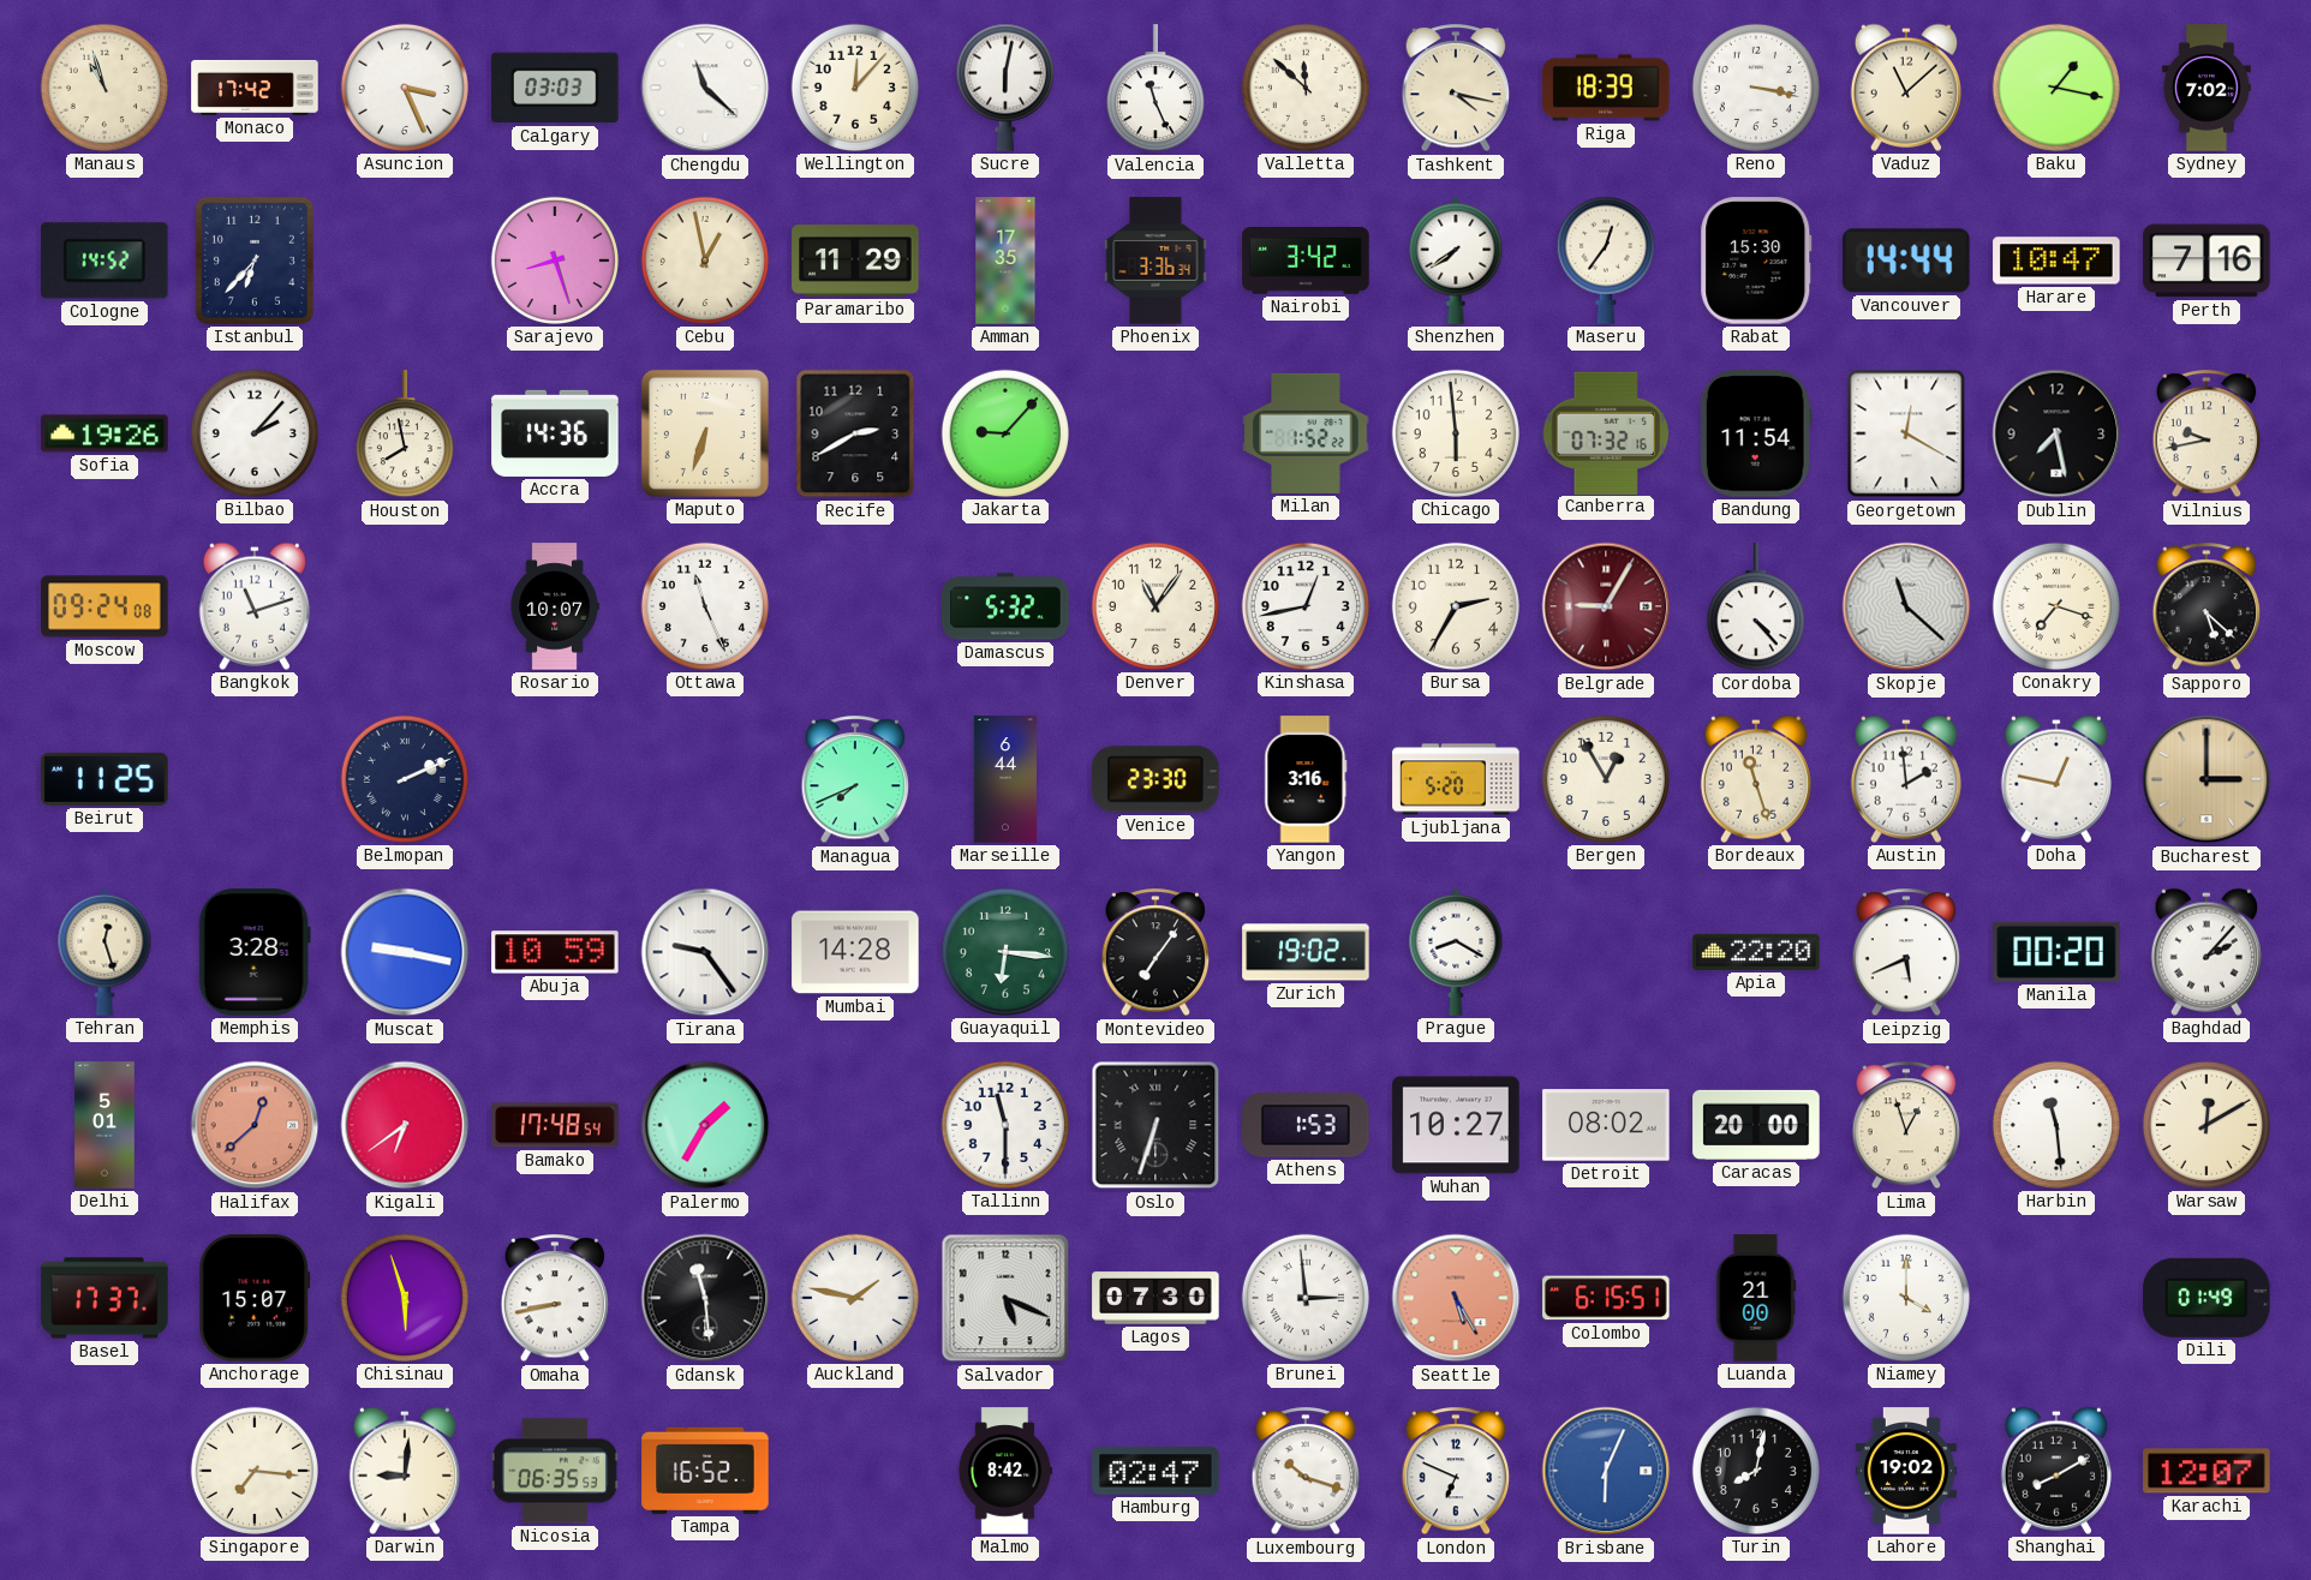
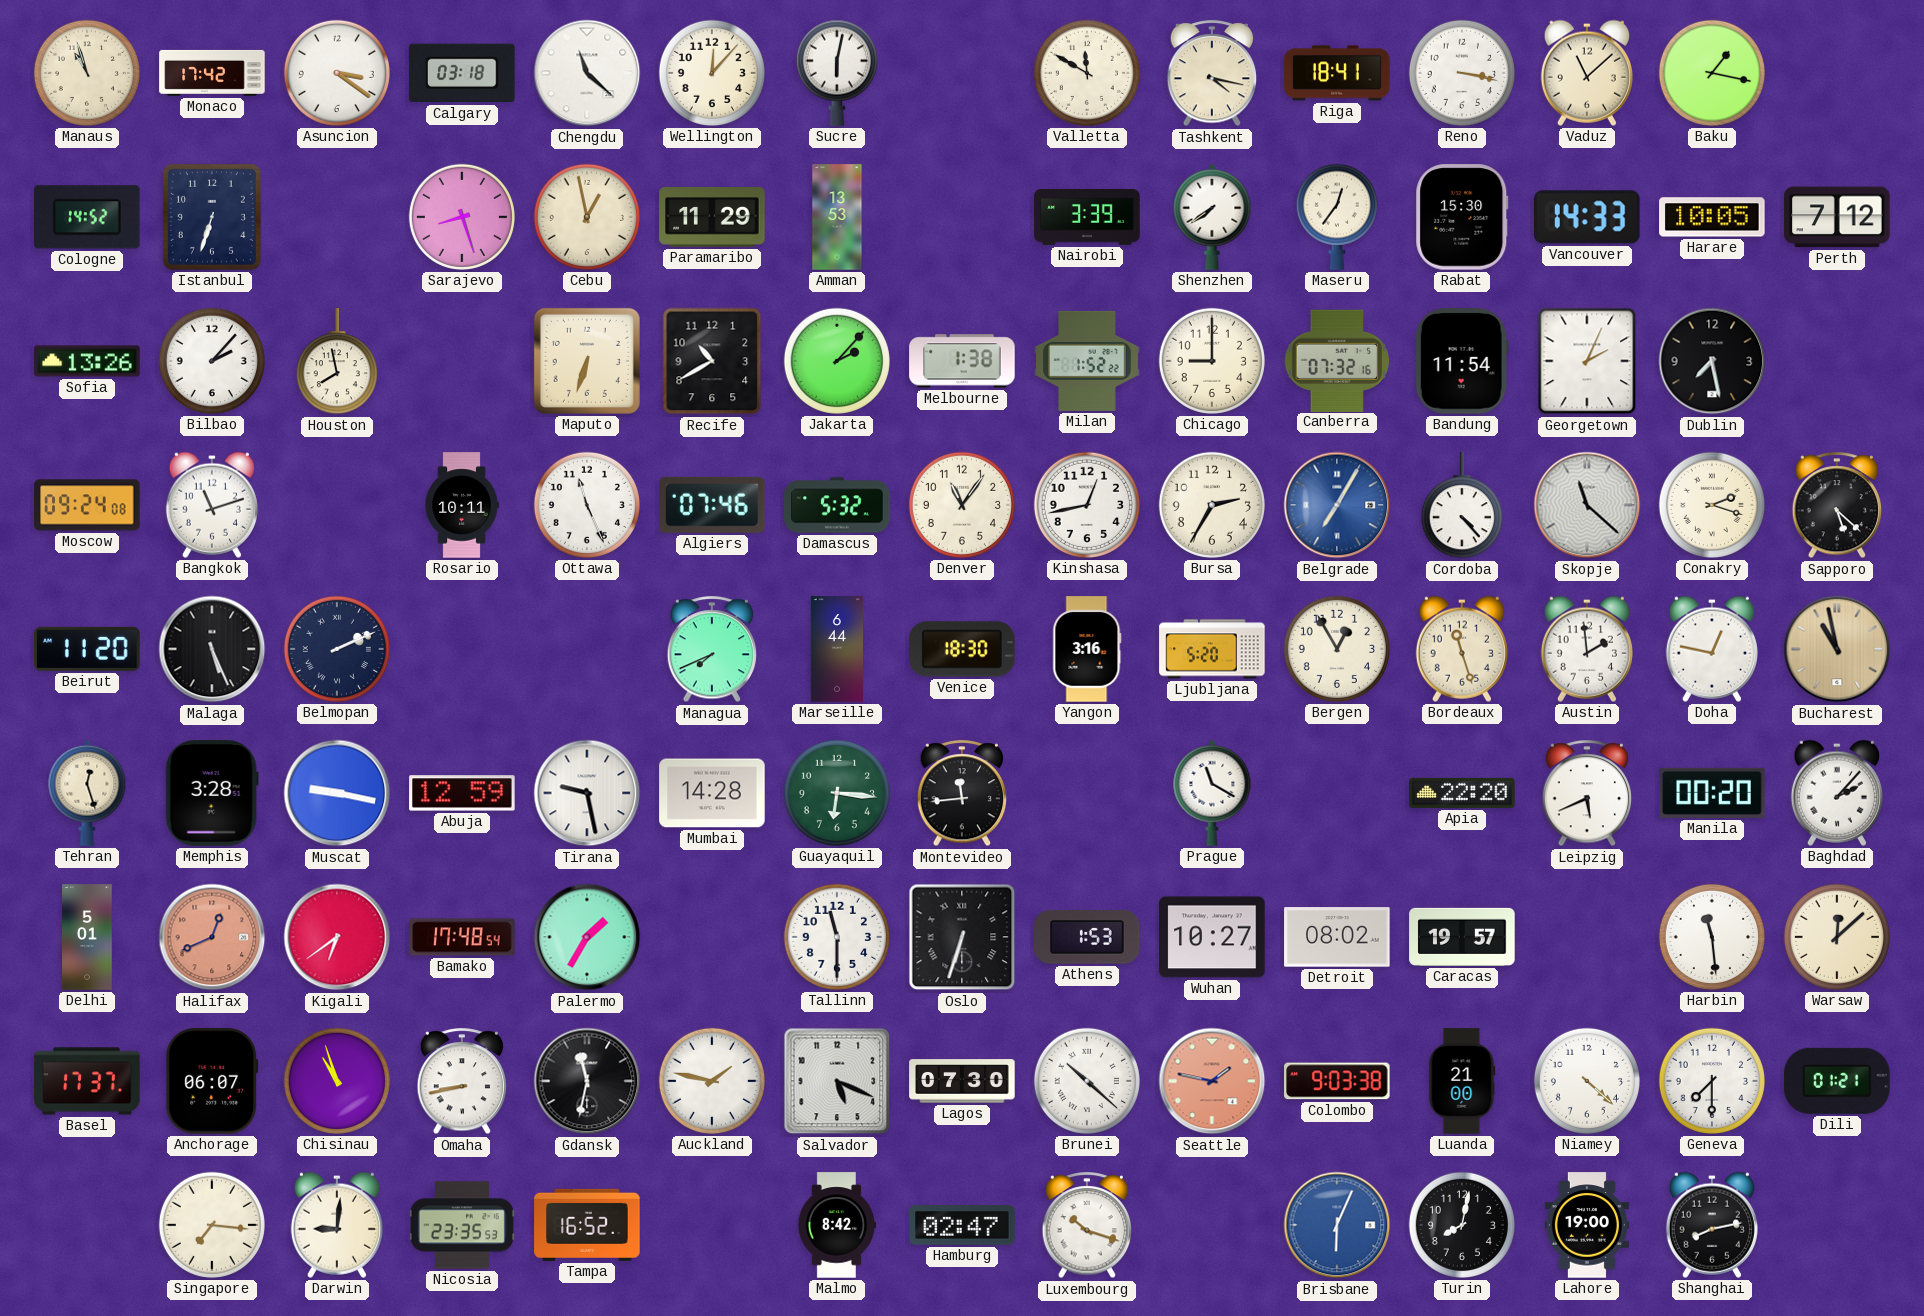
Asuncion: 3:26 -> 3:21
Calgary: 03:03 -> 03:18
Valencia: 11:26 -> none
Valletta: 11:52 -> 11:50
Riga: 18:39 -> 18:41
Sydney: 7:02 -> none
Istanbul: 6:37 -> 6:33
Amman: 17:35 -> 13:53
Phoenix: 3:36 -> none
Nairobi: 3:42 -> 3:39
Vancouver: 14:44 -> 14:33
Harare: 10:47 -> 10:05
Perth: 7:16 -> 7:12
Sofia: 19:26 -> 13:26
Accra: 14:36 -> none
Recife: 2:40 -> 10:40
Jakarta: 9:07 -> 2:07
Melbourne: none -> 1:38
Chicago: 5:59 -> 9:00
Georgetown: 12:20 -> 2:04
Vilnius: 9:43 -> none
Rosario: 10:07 -> 10:11
Algiers: none -> 07:46
Belgrade: 9:05 -> 7:05
Belgrade dial: burgundy -> blue
Conakry: 7:18 -> 2:18
Beirut: 11:25 -> 11:20
Malaga: none -> 5:26
Venice: 23:30 -> 18:30
Bucharest: 3:00 -> 10:58
Abuja: 10:59 -> 12:59
Tirana: 9:24 -> 9:28
Montevideo: 7:06 -> 11:44
Zurich: 19:02 -> none
Prague: 8:20 -> 11:20
Halifax: 12:38 -> 12:41
Caracas: 20:00 -> 19:57
Lima: 12:57 -> none
Warsaw: 12:10 -> 12:08
Anchorage: 15:07 -> 06:07
Chisinau: 5:57 -> 10:57
Gdansk: 11:29 -> 11:32
Brunei: 2:59 -> 10:22
Seattle: 5:25 -> 1:47
Colombo: 6:15 -> 9:03
Niamey: 4:00 -> 4:22
Geneva: none -> 7:30
Dili: 01:49 -> 01:21
Nicosia: 06:35 -> 23:35
London: 6:49 -> none
Lahore: 19:02 -> 19:00
Shanghai: 8:10 -> 8:13
Karachi: 12:07 -> none
